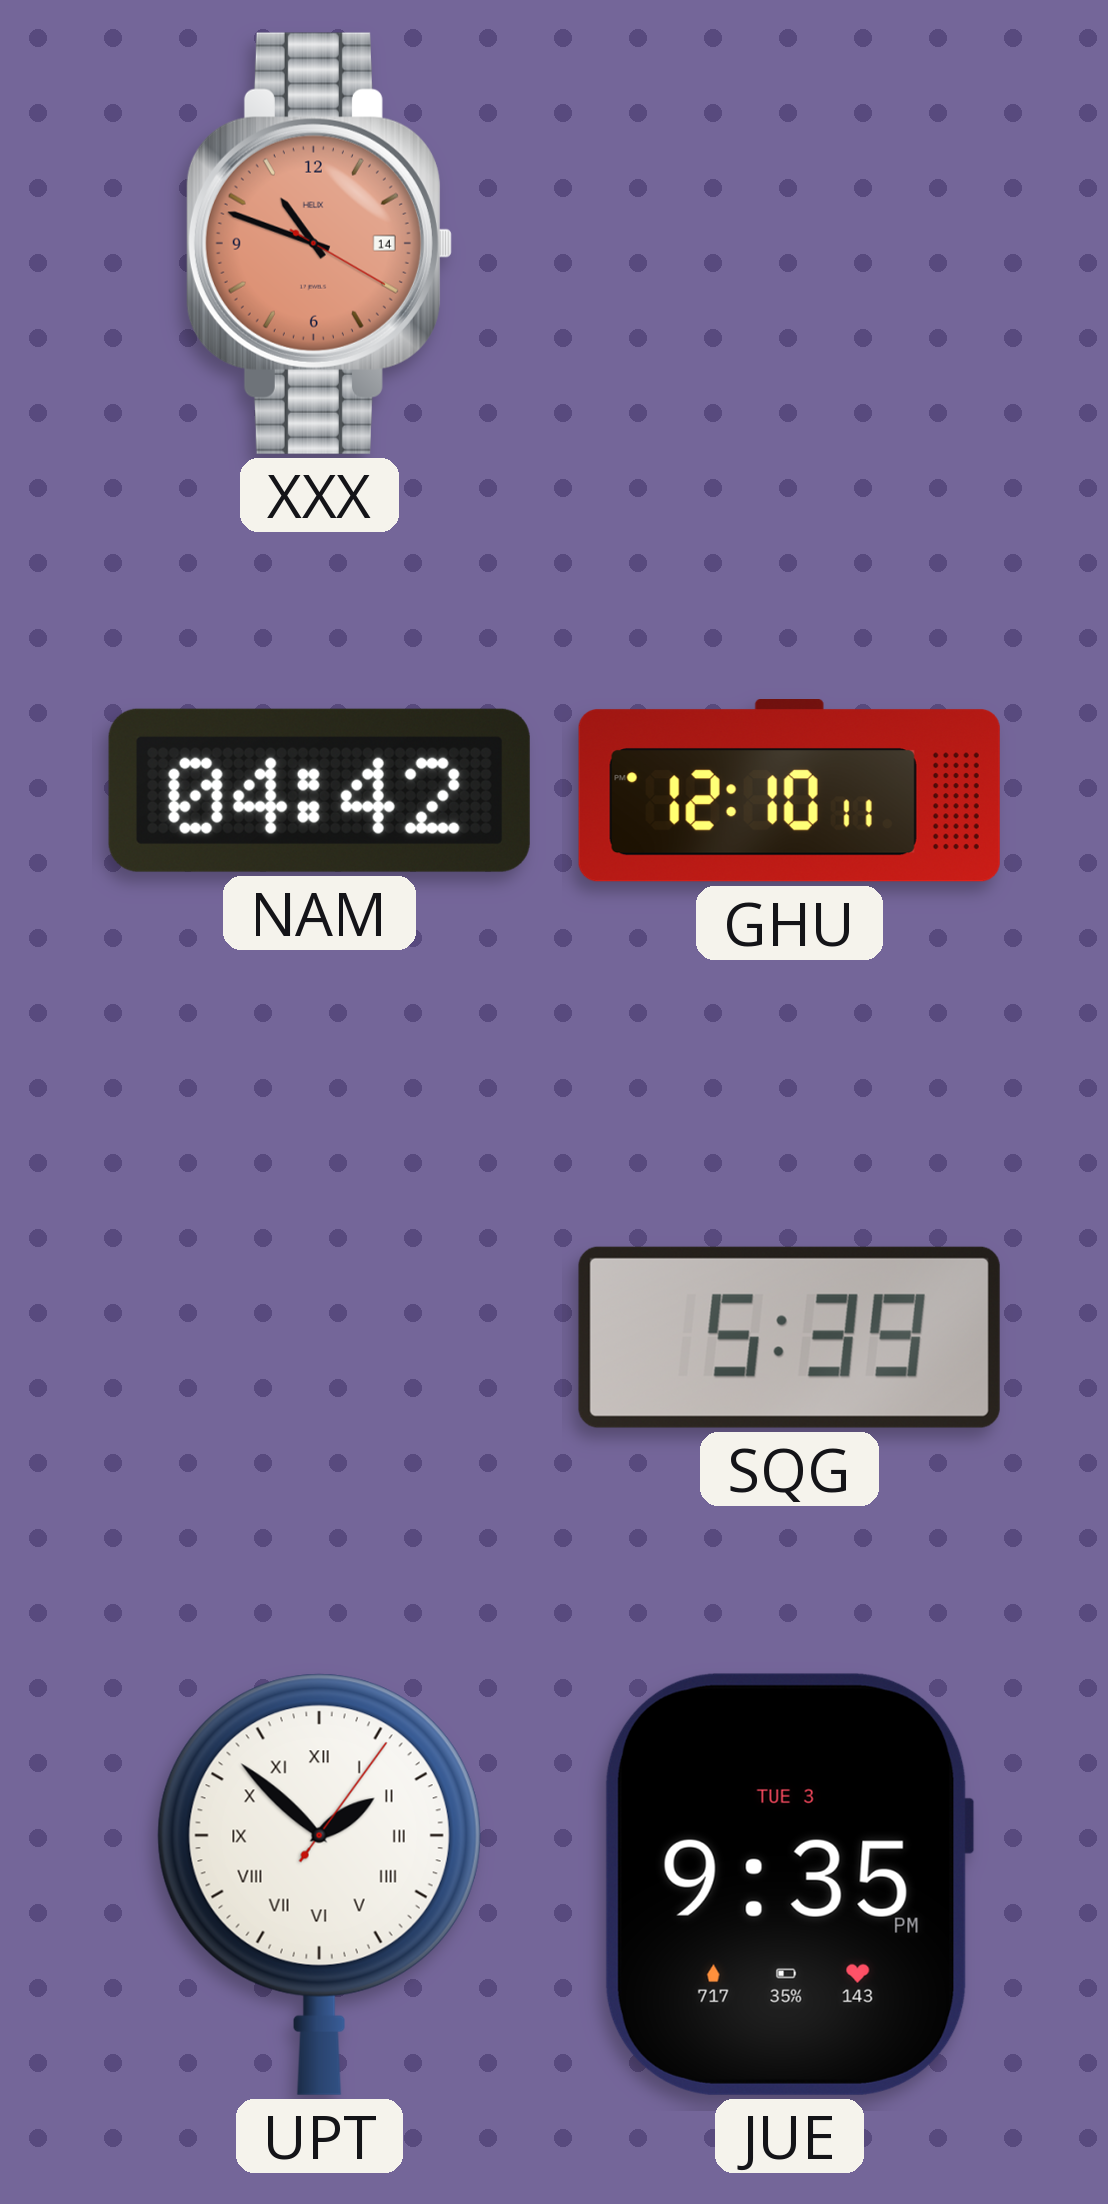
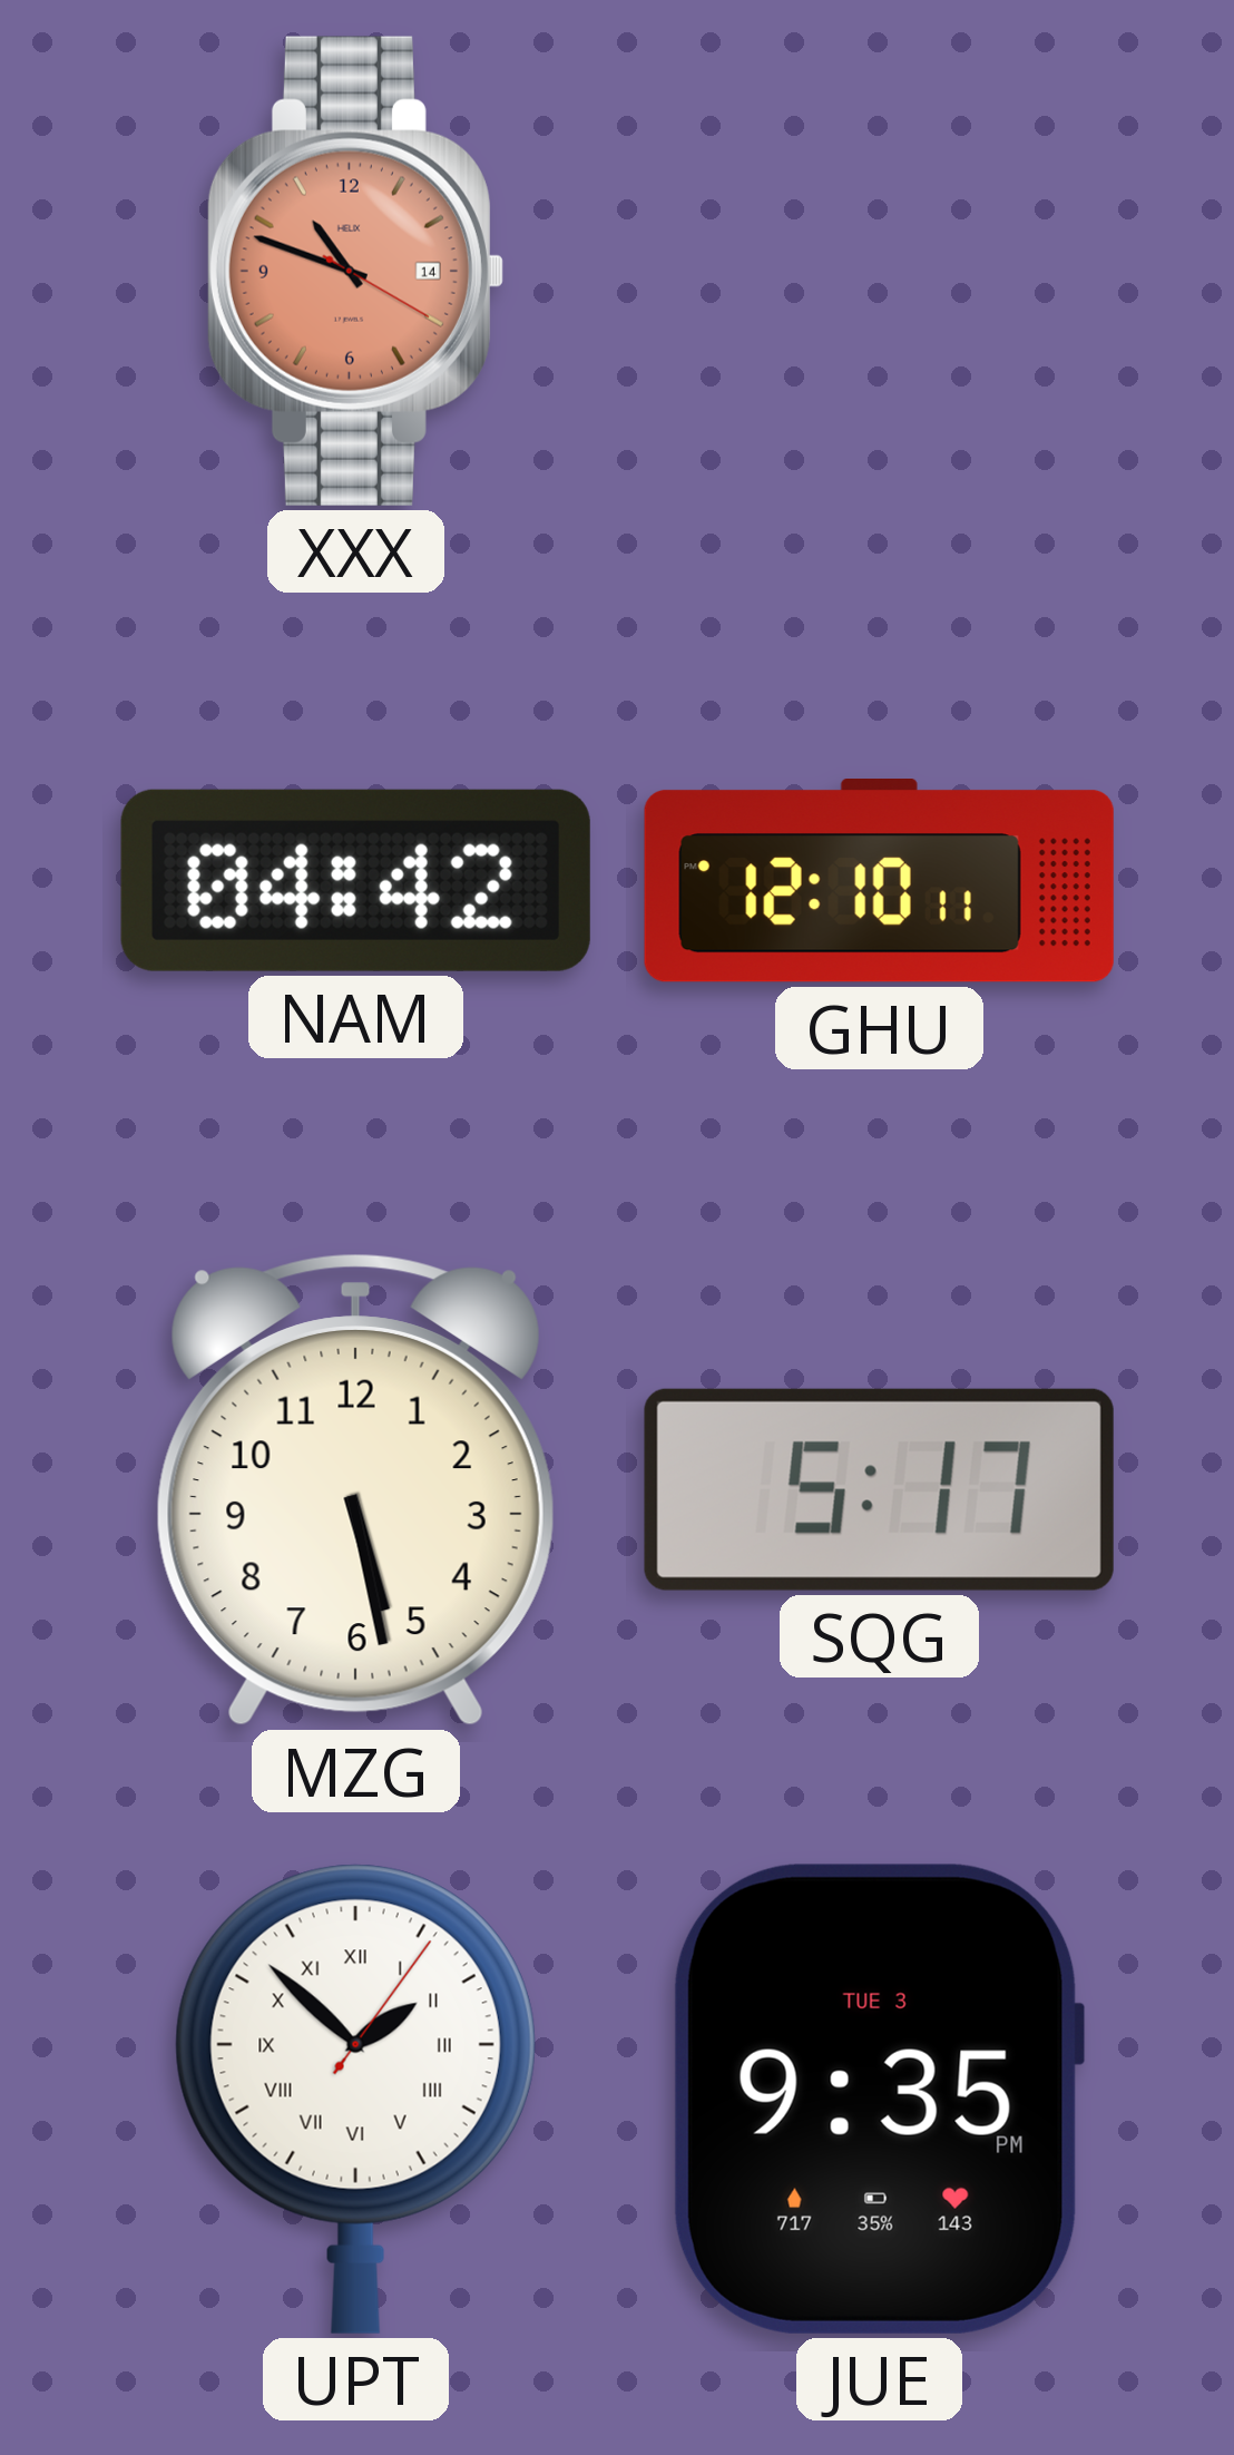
MZG: none -> 5:28
SQG: 5:39 -> 5:17
